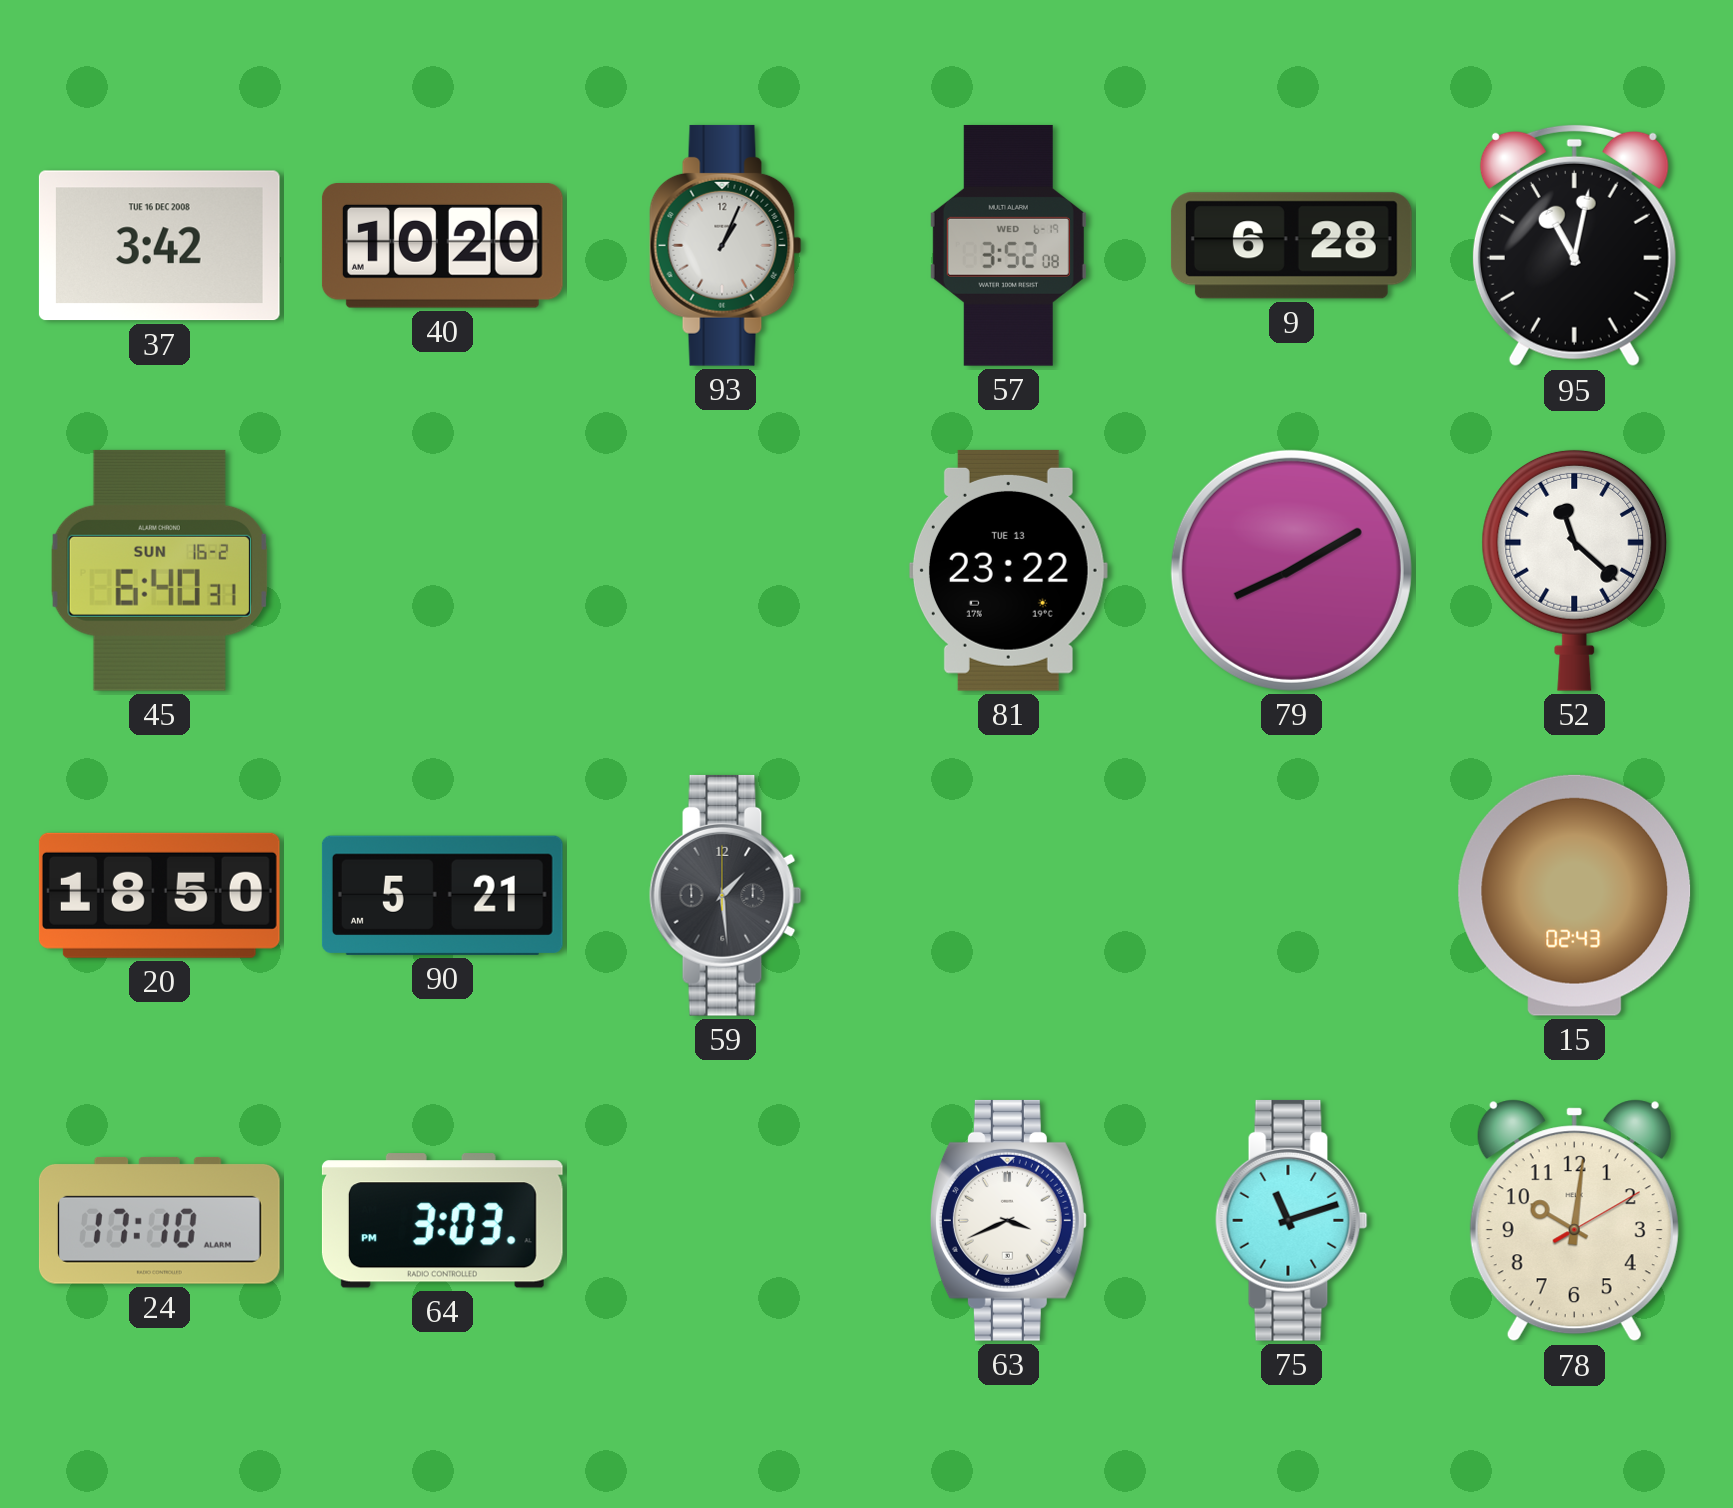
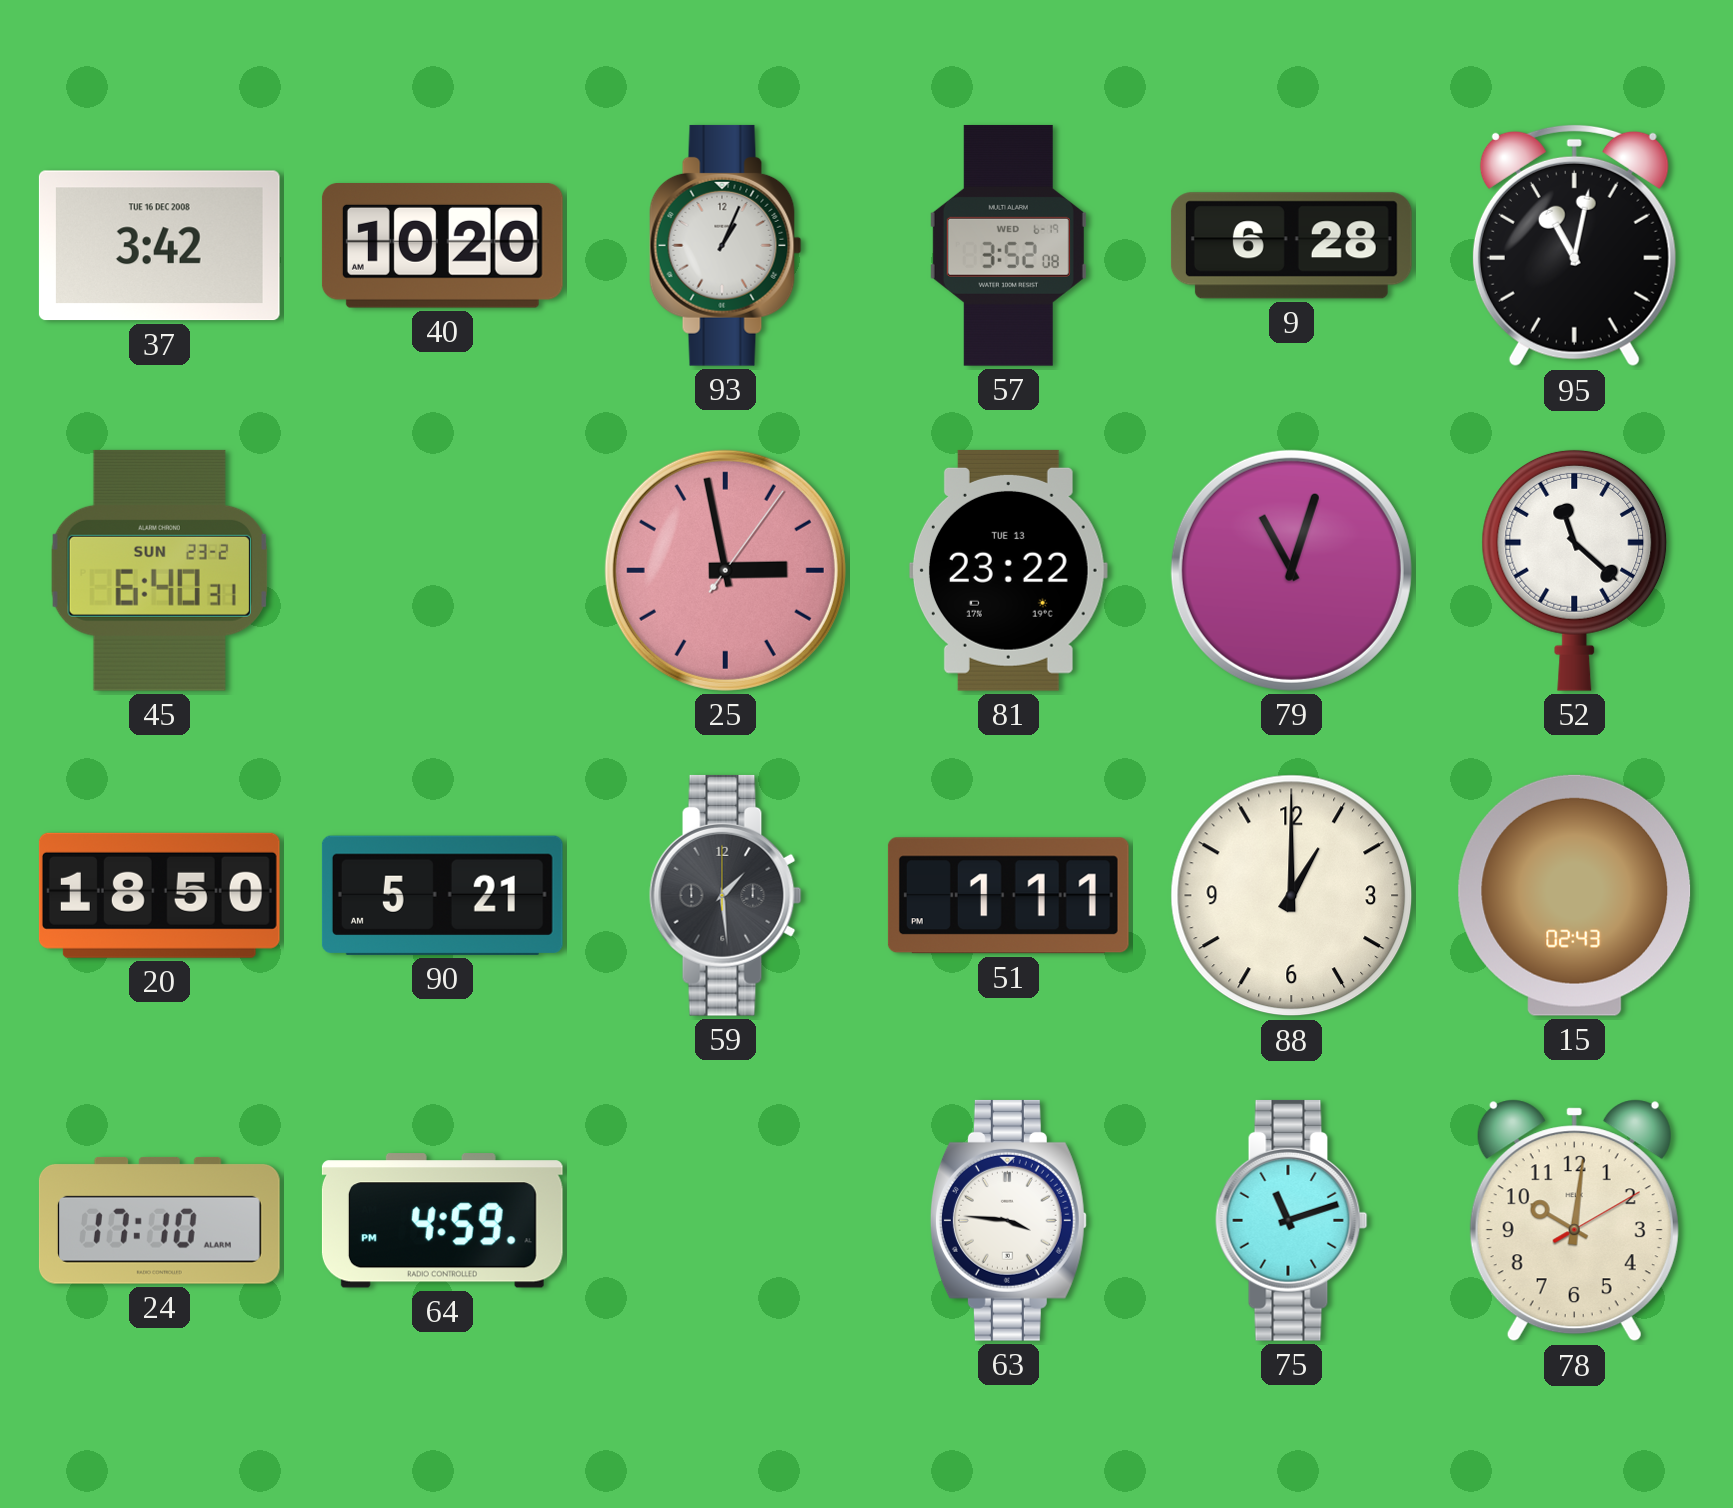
45 date: SUN 16-2 -> SUN 23-2
25: none -> 2:58
79: 8:10 -> 11:03
51: none -> 1:11
88: none -> 1:00
64: 3:03 -> 4:59
63: 3:41 -> 3:46
